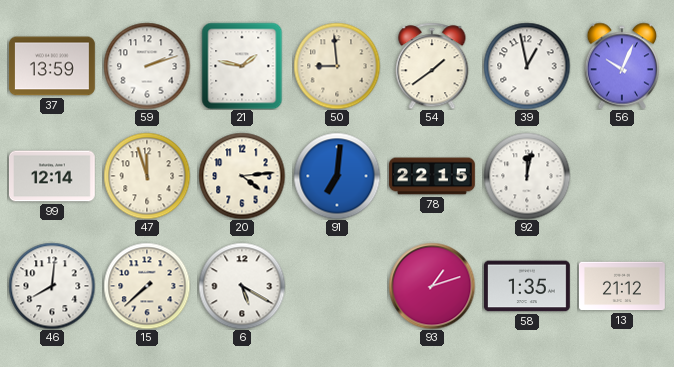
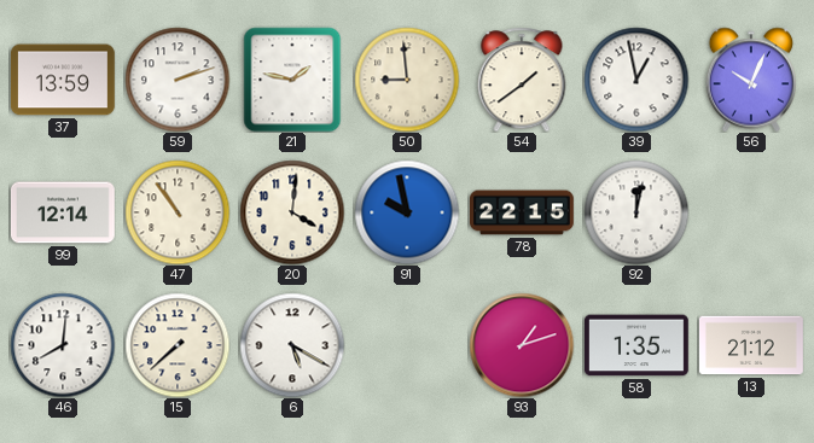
47: 11:57 -> 10:54
20: 4:14 -> 4:01
91: 7:01 -> 9:58
